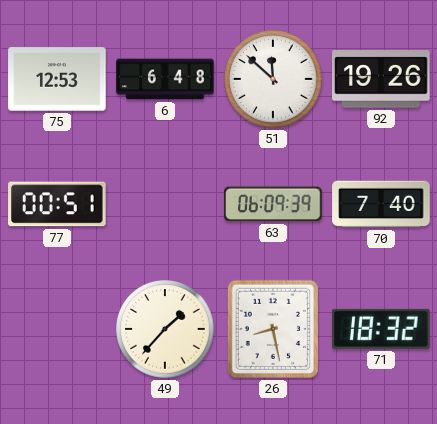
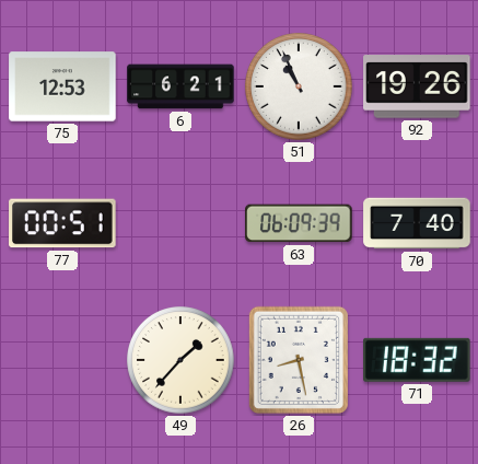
6: 6:48 -> 6:21
51: 11:52 -> 10:56
